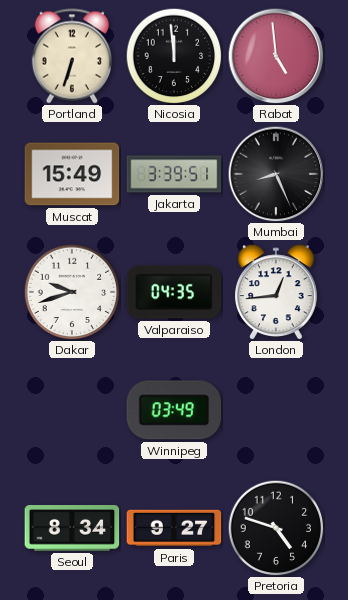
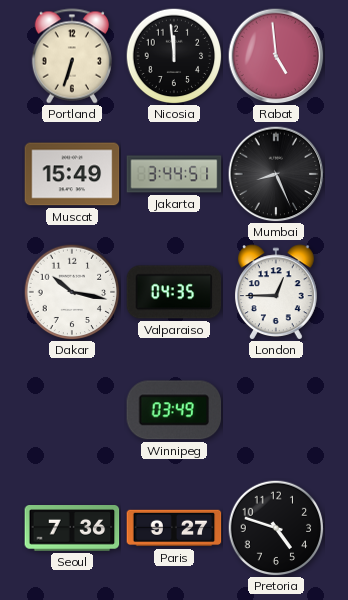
Jakarta: 3:39 -> 3:44
Dakar: 9:42 -> 10:17
London: 12:44 -> 12:45
Seoul: 8:34 -> 7:36
